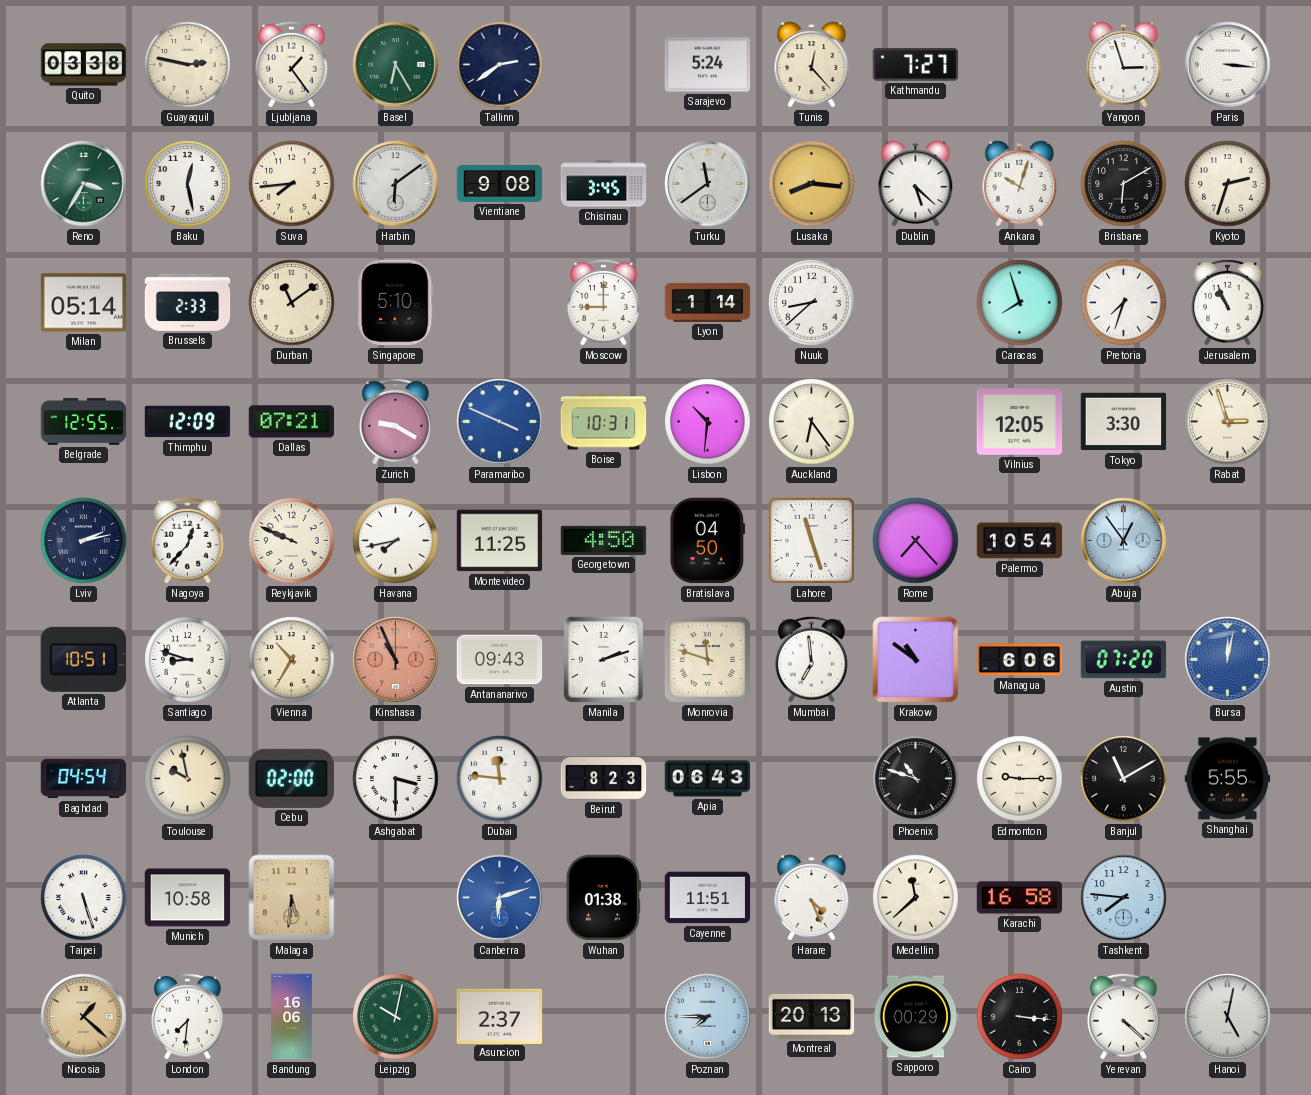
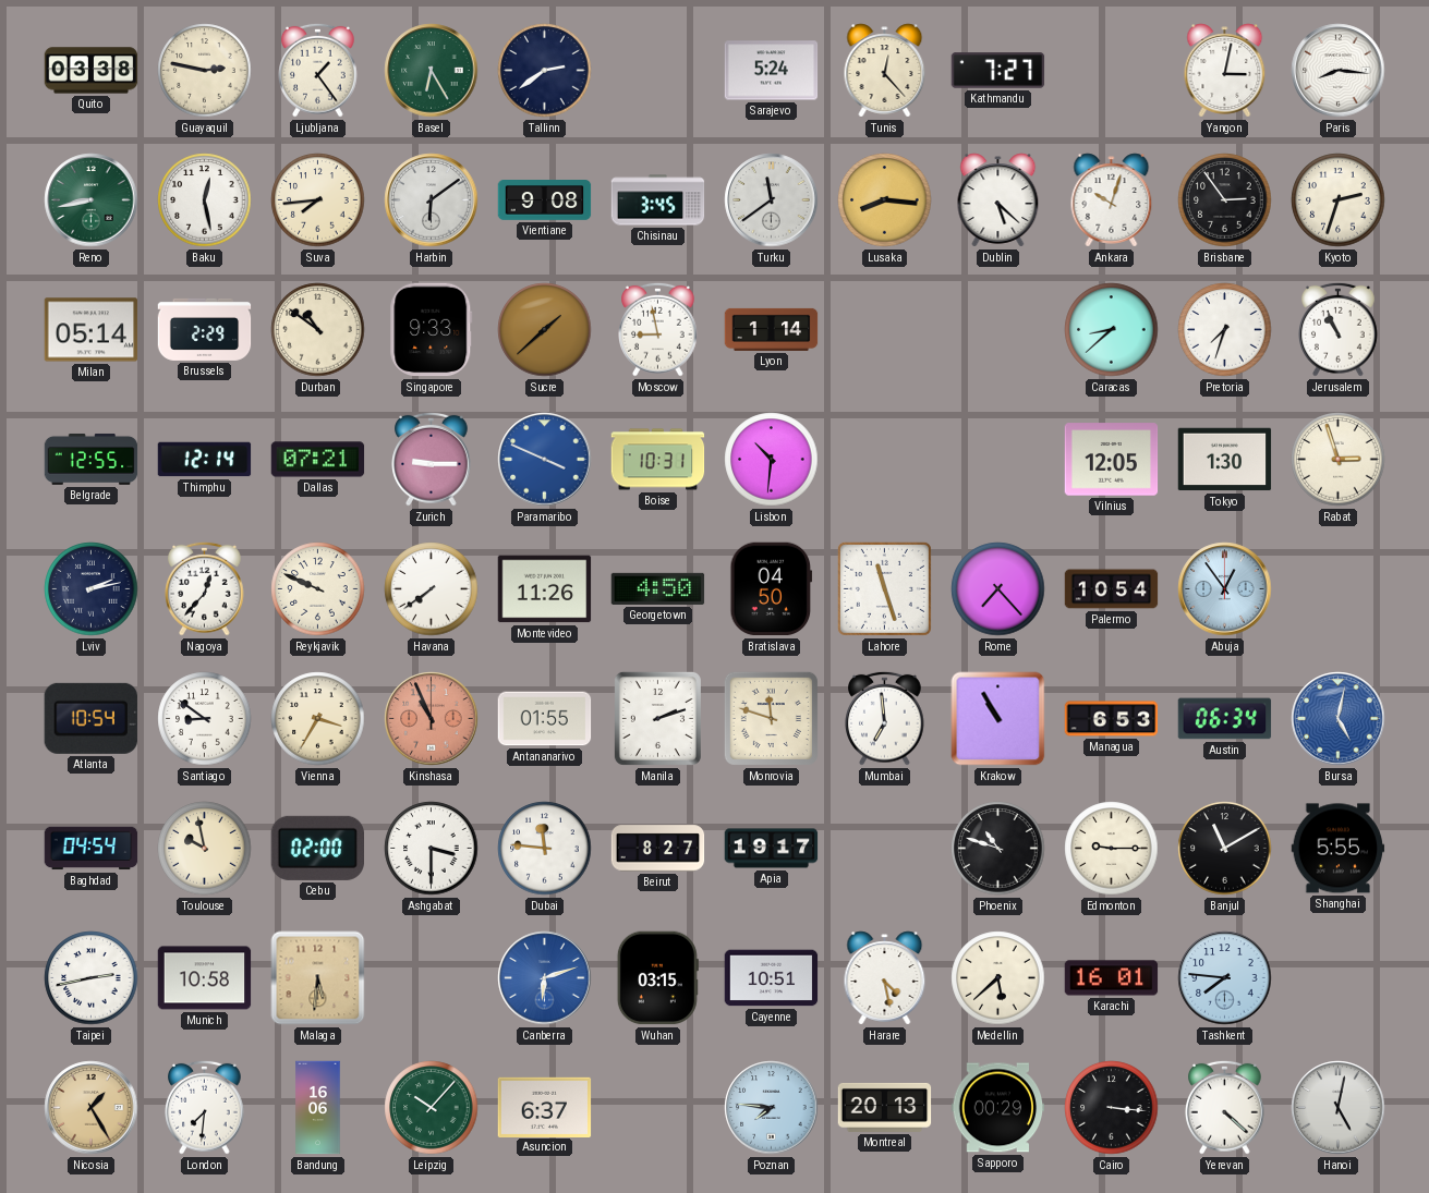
Yangon: 2:57 -> 3:02
Paris: 3:16 -> 8:16
Reno: 3:35 -> 8:43
Brisbane: 6:10 -> 2:54
Brussels: 2:33 -> 2:29
Durban: 11:09 -> 10:51
Singapore: 5:10 -> 9:33
Sucre: none -> 1:38
Moscow: 9:00 -> 8:58
Nuuk: 8:38 -> none
Caracas: 7:57 -> 8:38
Thimphu: 12:09 -> 12:14
Zurich: 9:20 -> 9:15
Auckland: 6:24 -> none
Tokyo: 3:30 -> 1:30
Havana: 7:43 -> 7:39
Montevideo: 11:25 -> 11:26
Atlanta: 10:51 -> 10:54
Santiago: 8:48 -> 8:51
Vienna: 10:35 -> 3:35
Antananarivo: 09:43 -> 01:55
Krakow: 10:51 -> 10:55
Managua: 6:06 -> 6:53
Austin: 07:20 -> 06:34
Bursa: 12:02 -> 5:02
Beirut: 8:23 -> 8:27
Apia: 06:43 -> 19:17
Taipei: 5:27 -> 2:43
Wuhan: 01:38 -> 03:15
Cayenne: 11:51 -> 10:51
Harare: 4:26 -> 4:28
Medellin: 11:38 -> 5:38
Karachi: 16:58 -> 16:01
Nicosia: 1:22 -> 1:25
Leipzig: 10:02 -> 10:07
Asuncion: 2:37 -> 6:37
Poznan: 7:45 -> 7:46
